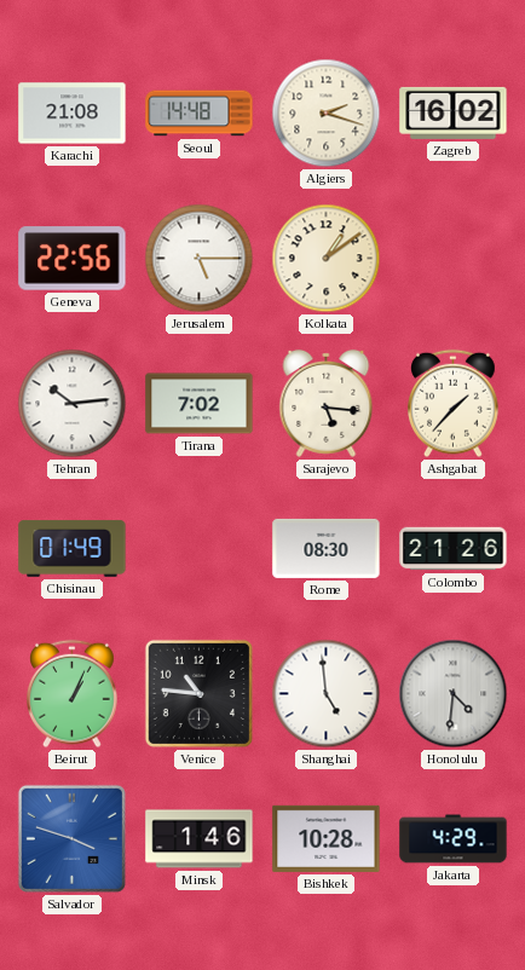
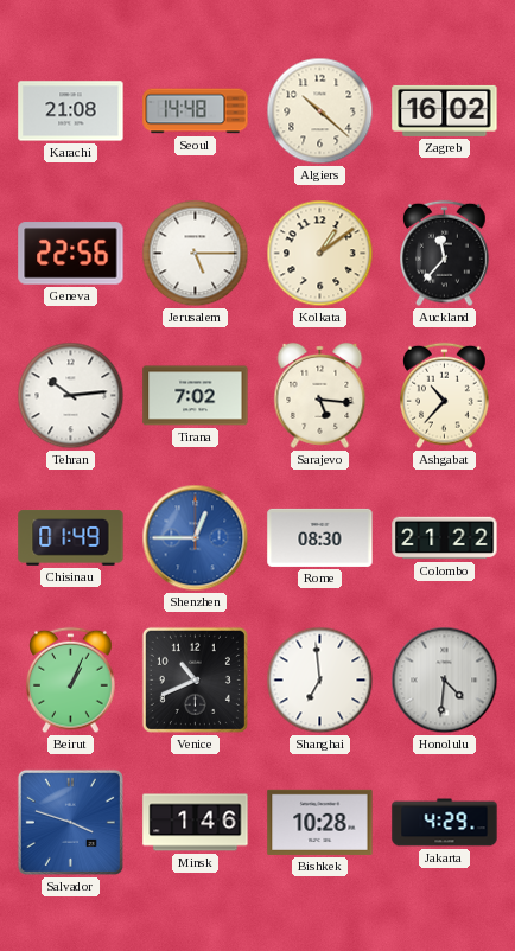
Algiers: 2:18 -> 10:22
Auckland: none -> 11:37
Ashgabat: 1:37 -> 10:37
Shenzhen: none -> 12:45
Colombo: 21:26 -> 21:22
Venice: 10:46 -> 10:41
Shanghai: 4:59 -> 6:59
